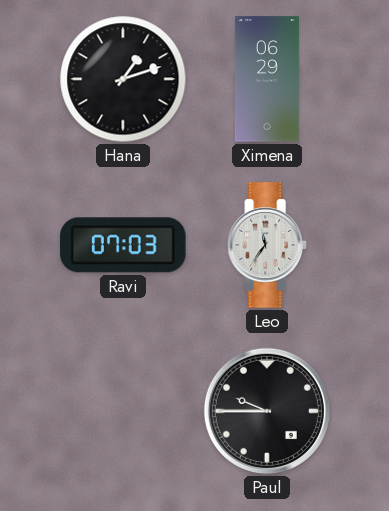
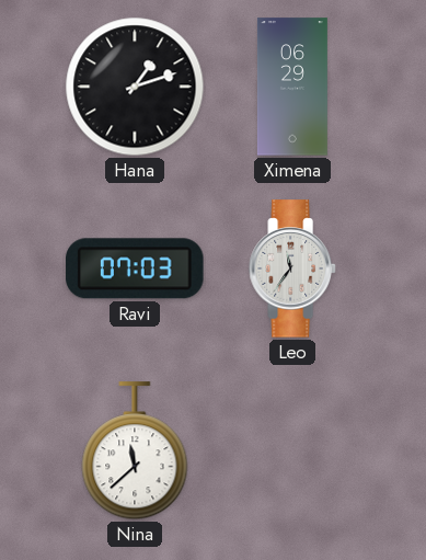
Nina: none -> 11:38
Paul: 9:45 -> none
